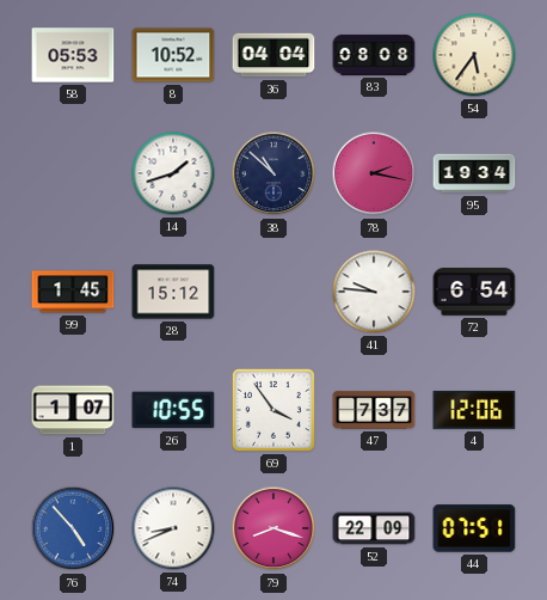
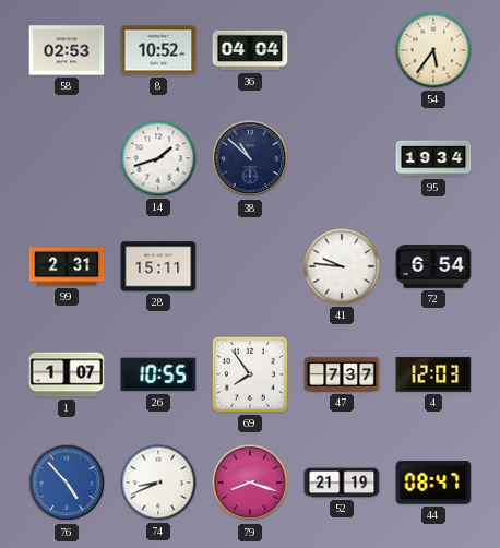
58: 05:53 -> 02:53
83: 08:08 -> none
78: 2:17 -> none
99: 1:45 -> 2:31
28: 15:12 -> 15:11
69: 3:54 -> 7:54
4: 12:06 -> 12:03
52: 22:09 -> 21:19
44: 07:51 -> 08:47
